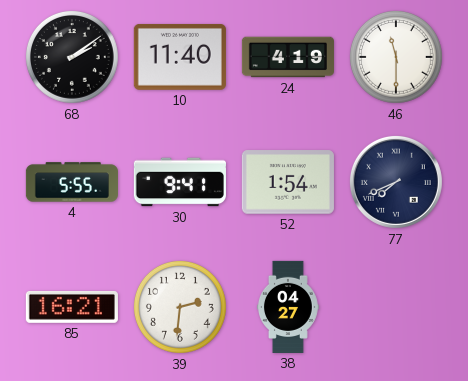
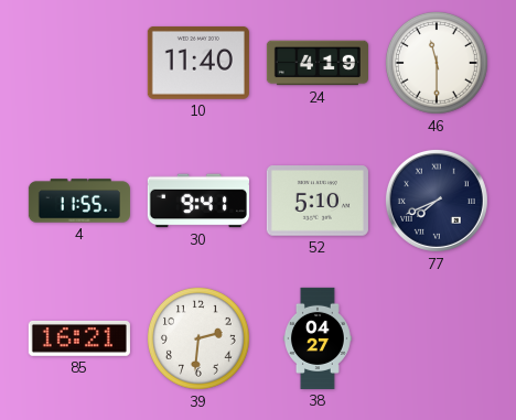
68: 2:09 -> none
4: 5:55 -> 11:55
52: 1:54 -> 5:10
